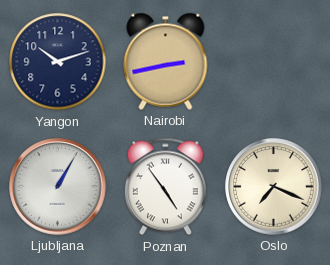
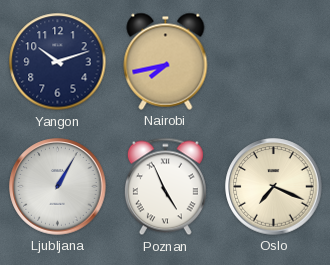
Nairobi: 2:43 -> 7:43
Poznan: 4:54 -> 4:56
